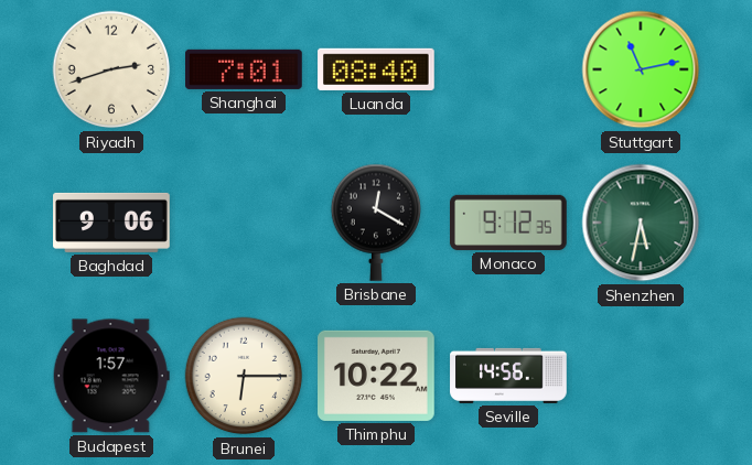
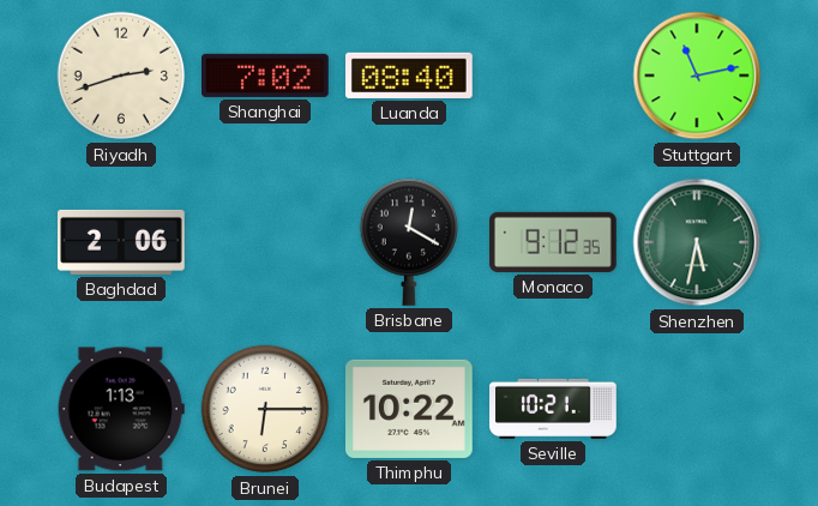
Shanghai: 7:01 -> 7:02
Baghdad: 9:06 -> 2:06
Budapest: 1:57 -> 1:13
Seville: 14:56 -> 10:21
